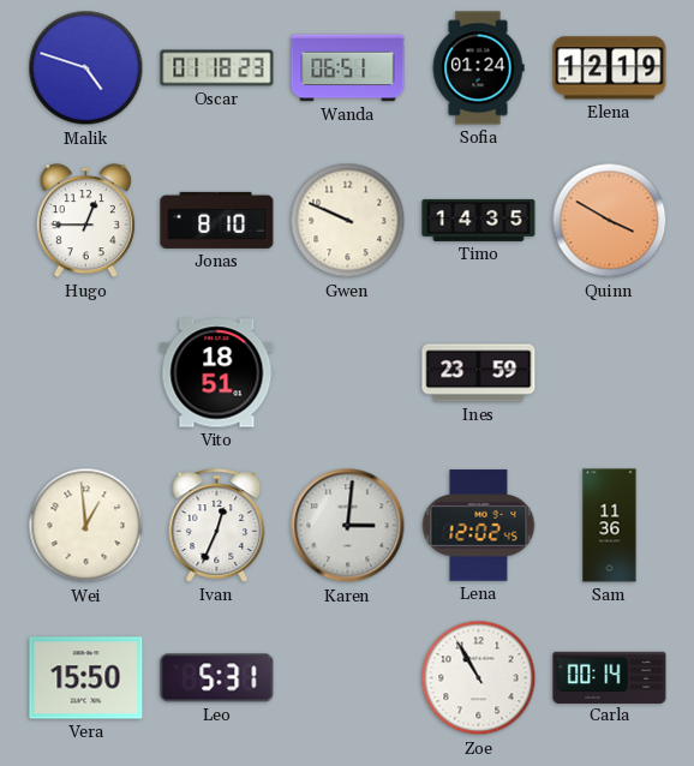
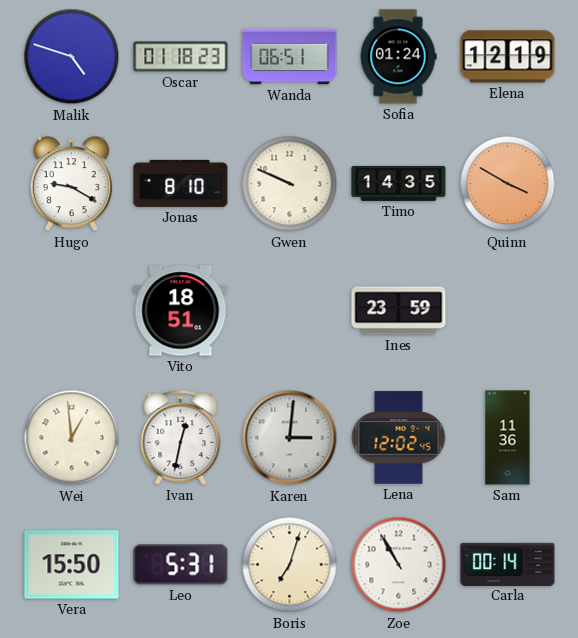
Hugo: 12:45 -> 9:20
Ivan: 12:34 -> 12:32
Boris: none -> 7:03
